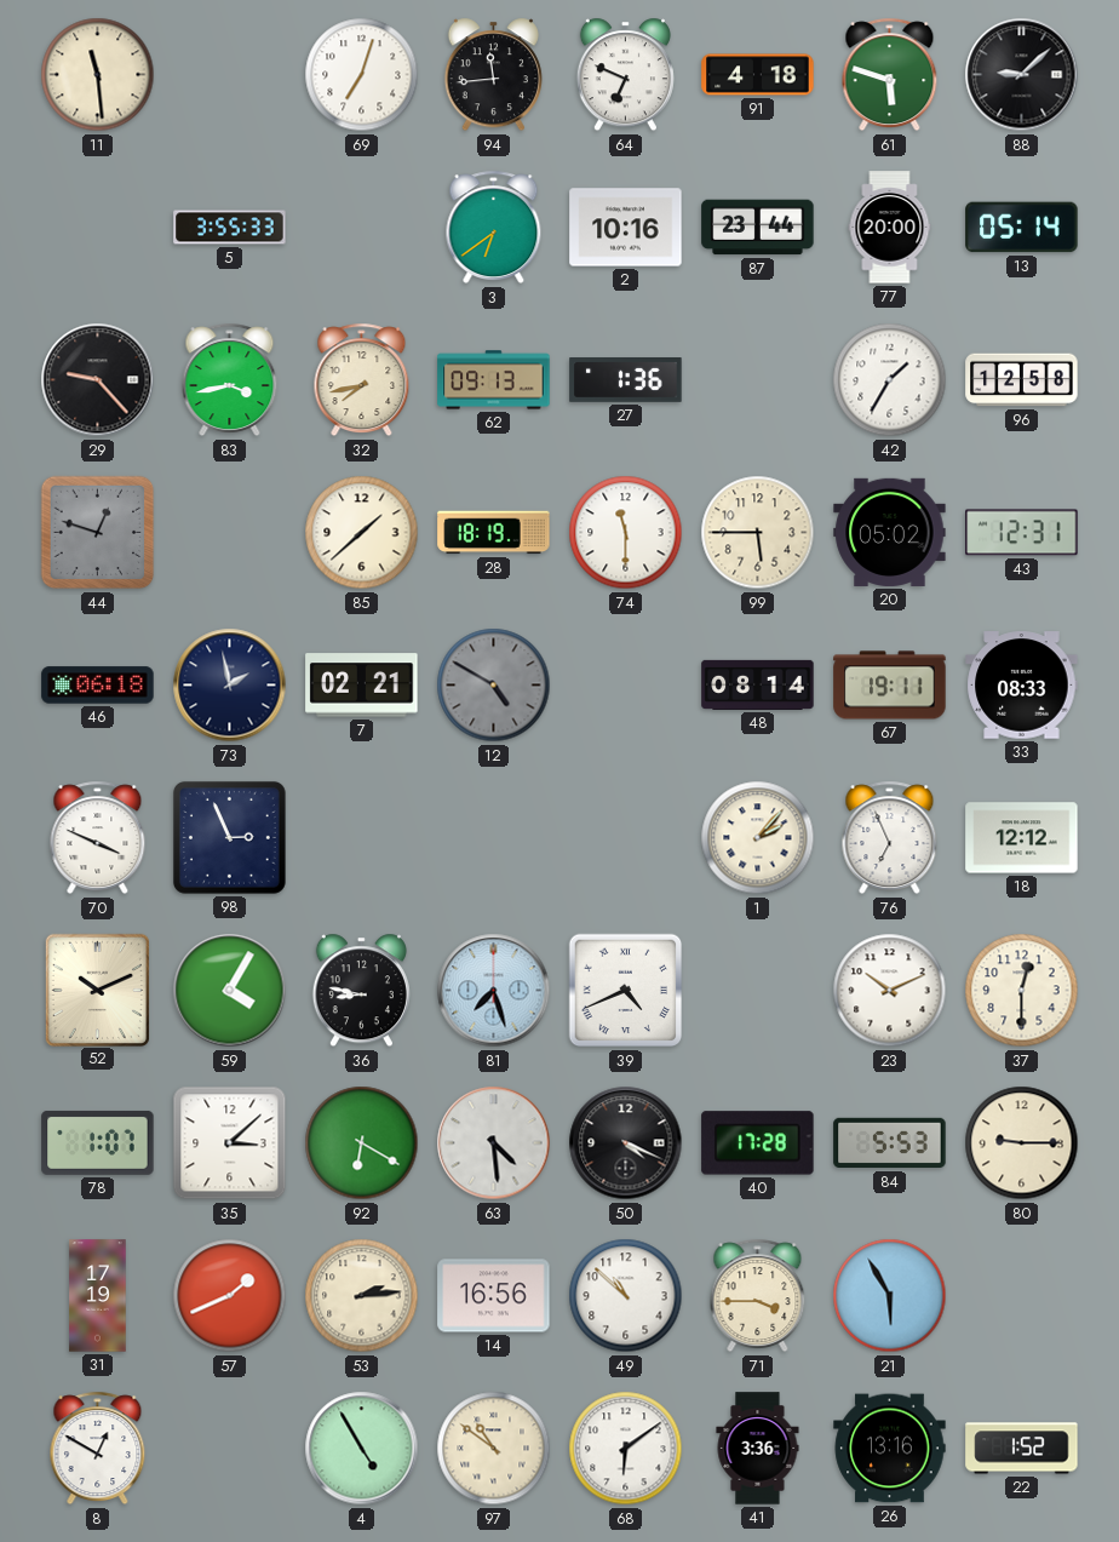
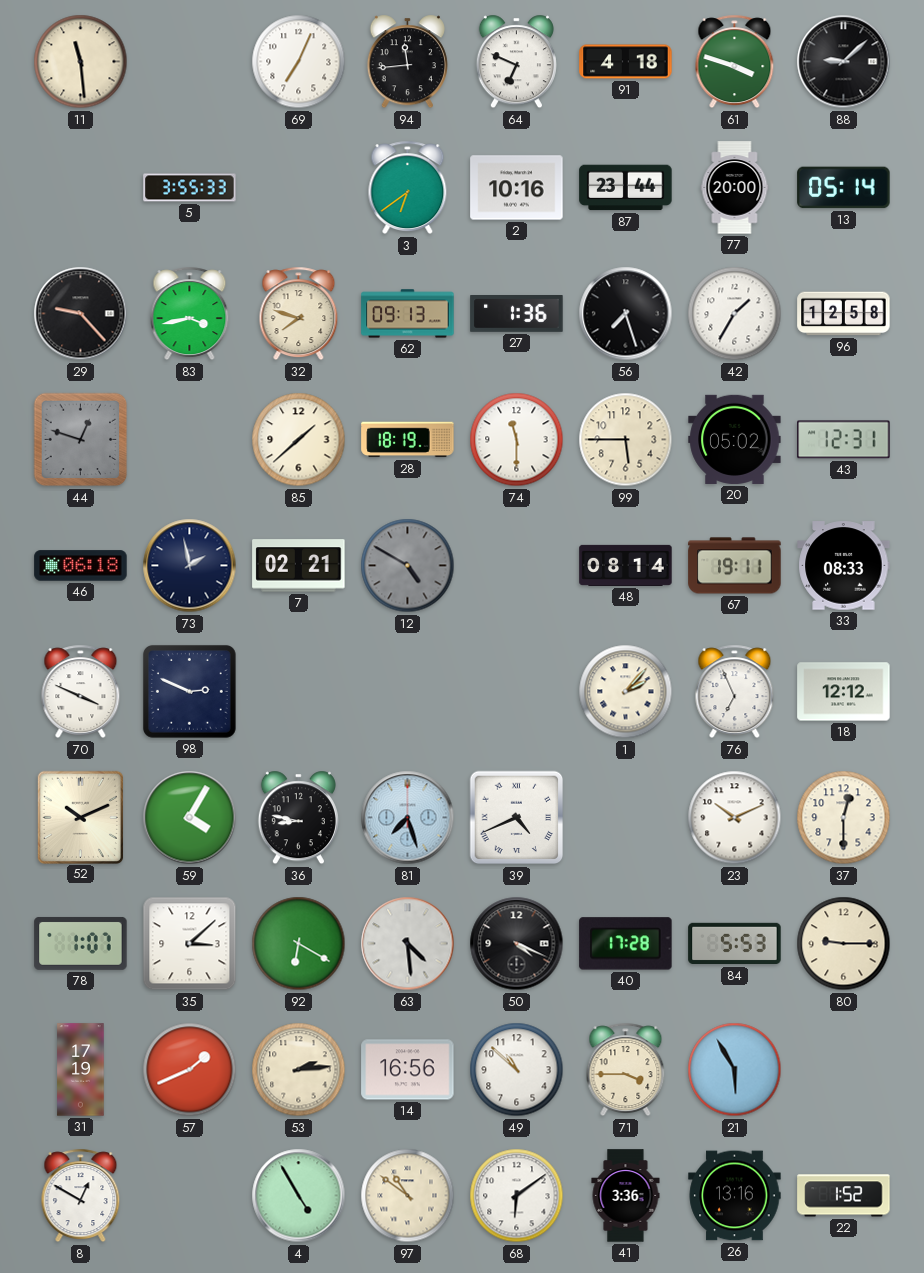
69: 7:03 -> 7:04
61: 5:48 -> 3:48
32: 7:43 -> 7:48
56: none -> 7:27
98: 2:56 -> 2:49
